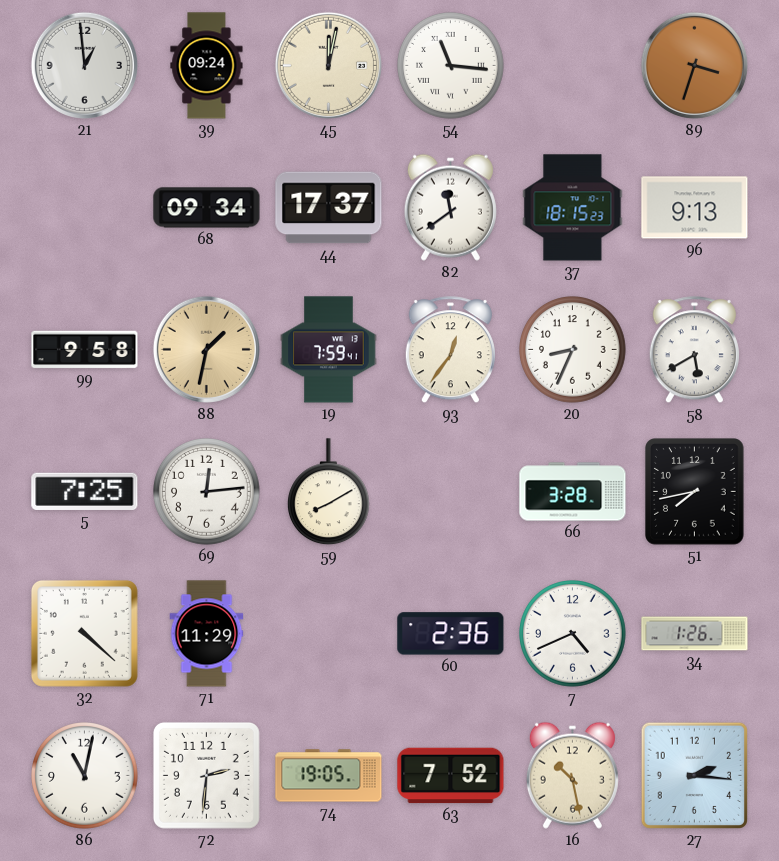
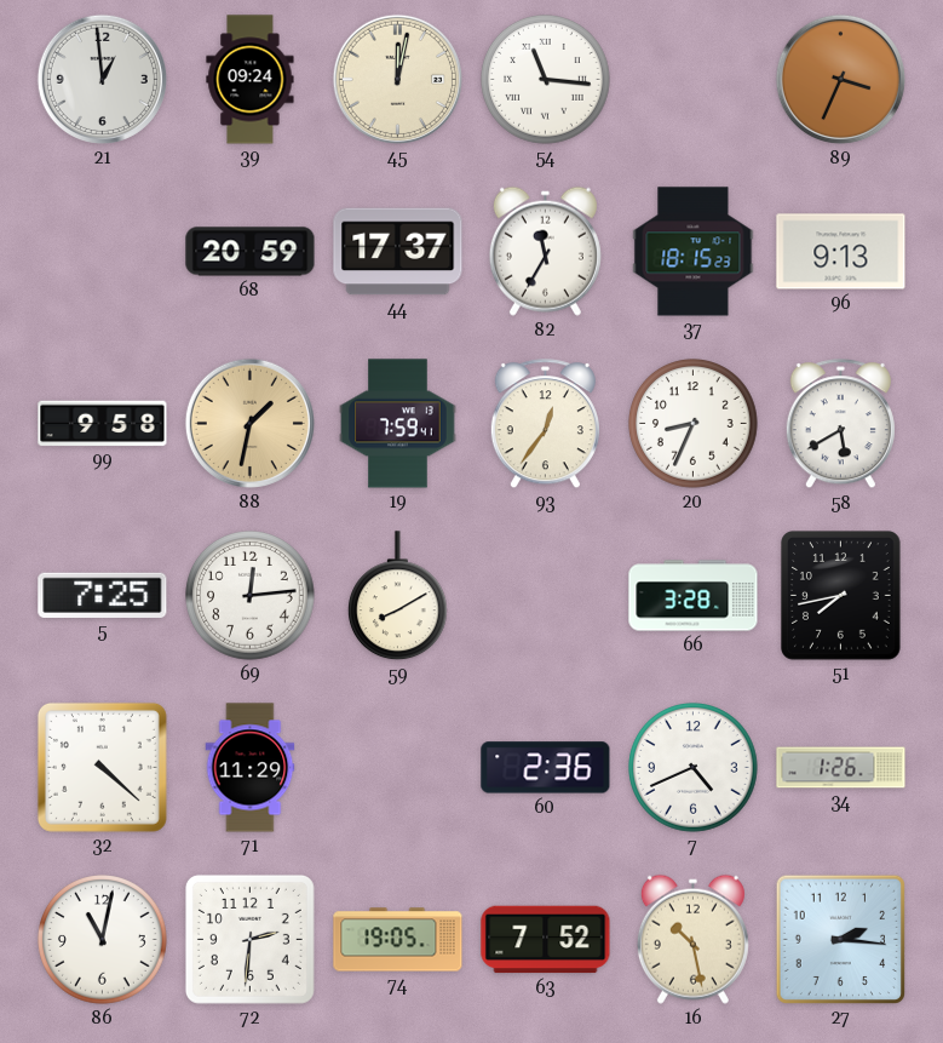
89: 3:33 -> 3:34
68: 09:34 -> 20:59
82: 11:39 -> 11:35
